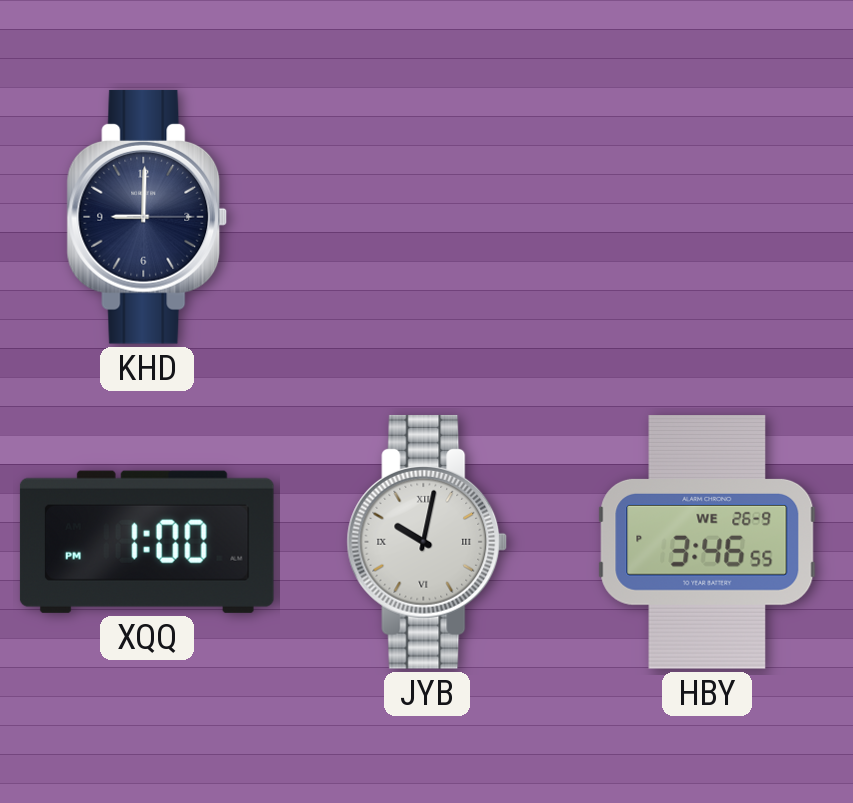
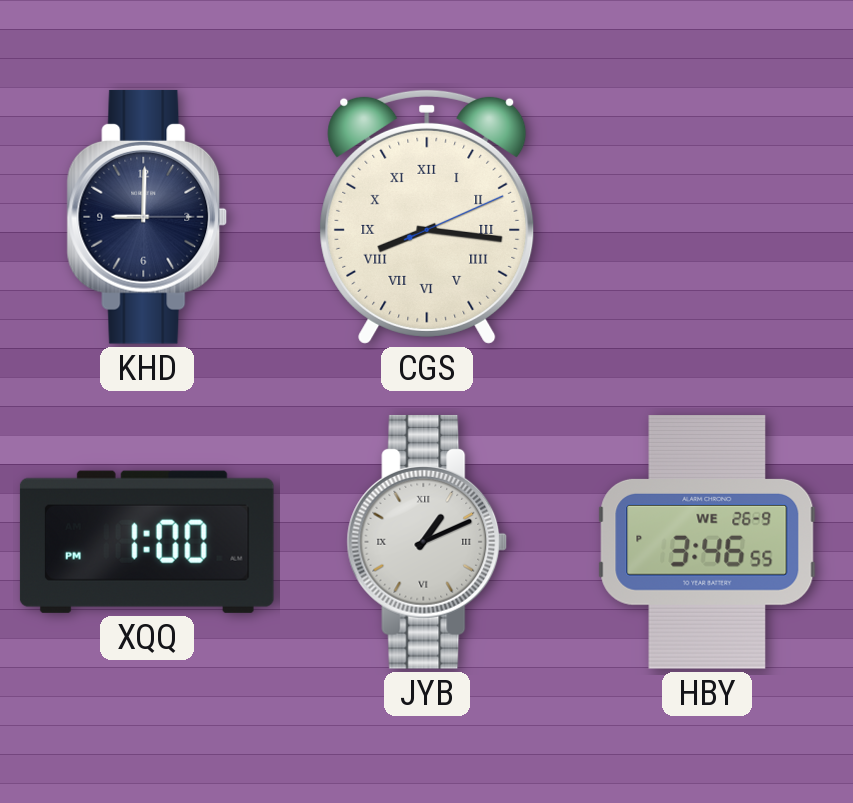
CGS: none -> 8:16
JYB: 10:02 -> 1:11
